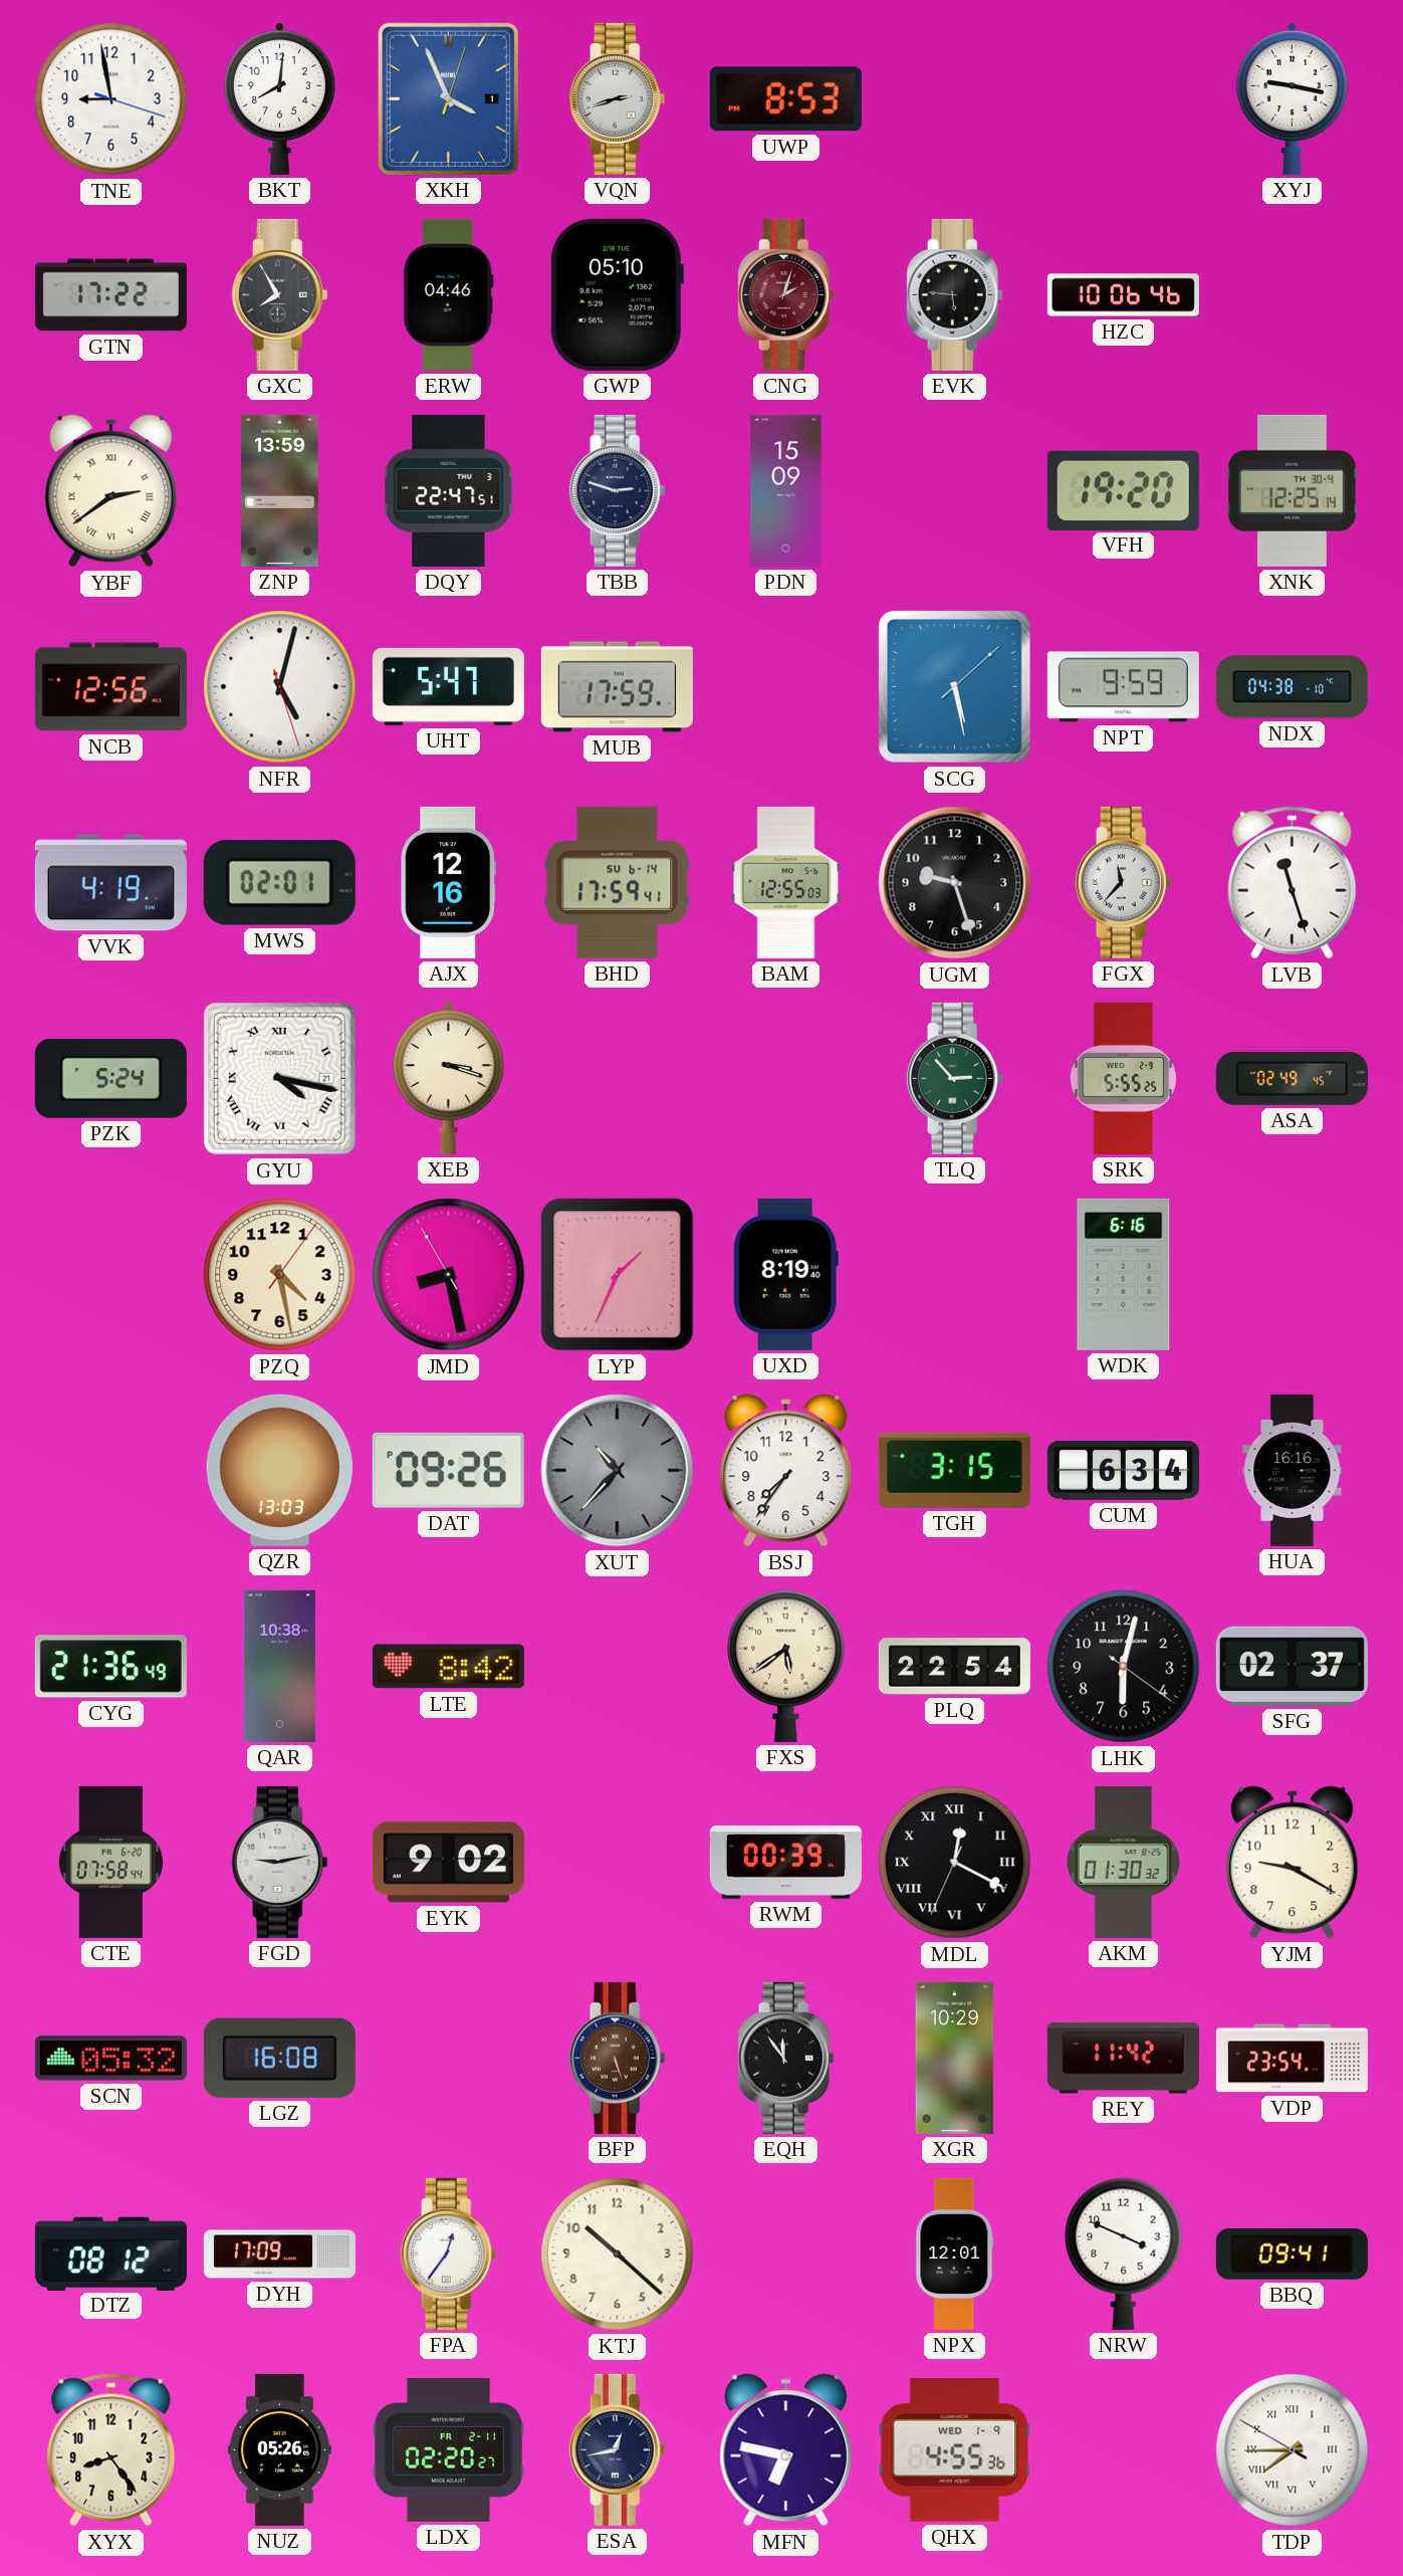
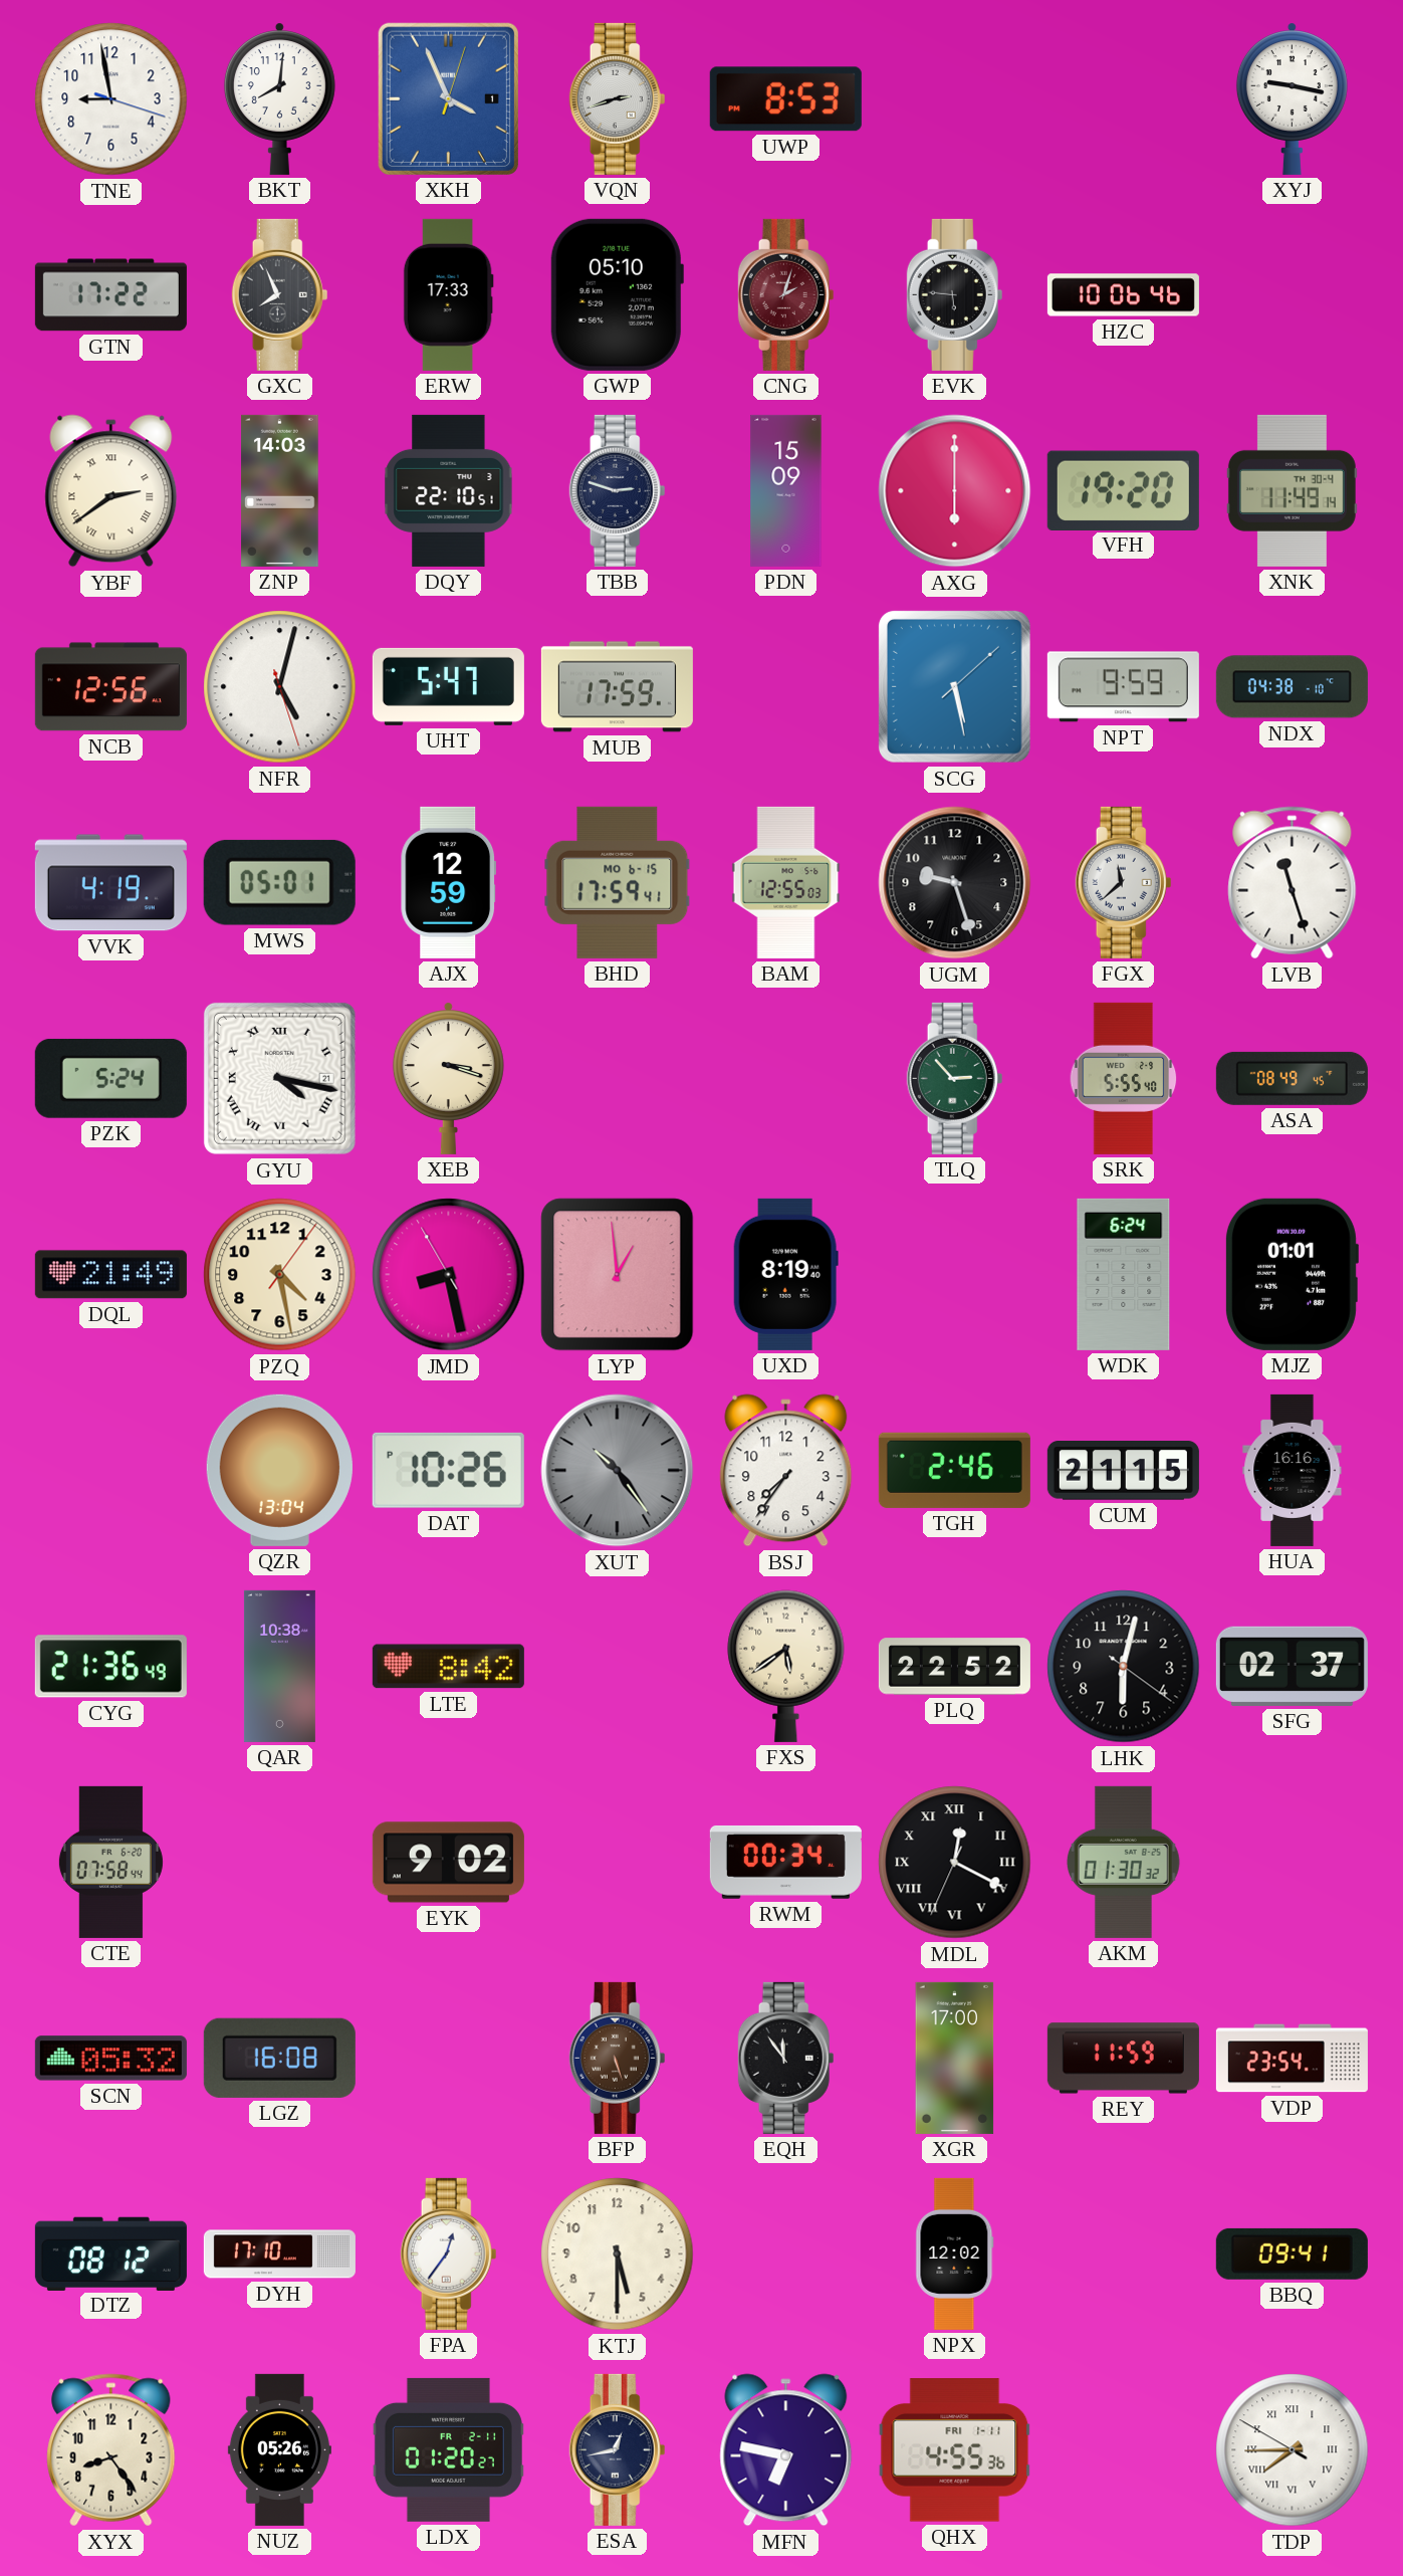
GXC: 7:55 -> 7:56
ERW: 04:46 -> 17:33
ZNP: 13:59 -> 14:03
DQY: 22:47 -> 22:10
AXG: none -> 6:00
XNK: 12:25 -> 11:49
MWS: 02:01 -> 05:01
AJX: 12:16 -> 12:59
BHD date: SU 6-14 -> MO 6-15
FGX: 11:37 -> 11:38
SRK: 5:55:25 -> 5:55:40
ASA: 02:49 -> 08:49
DQL: none -> 21:49
LYP: 1:34 -> 12:59
WDK: 6:16 -> 6:24
MJZ: none -> 01:01
QZR: 13:03 -> 13:04
DAT: 09:26 -> 10:26
XUT: 10:37 -> 10:24
TGH: 3:15 -> 2:46
CUM: 6:34 -> 21:15
PLQ: 22:54 -> 22:52
FGD: 9:13 -> none
RWM: 00:39 -> 00:34
YJM: 9:20 -> none
XGR: 10:29 -> 17:00
REY: 11:42 -> 11:59
DYH: 17:09 -> 17:10
KTJ: 10:22 -> 5:30
NPX: 12:01 -> 12:02
NRW: 3:49 -> none
LDX: 02:20 -> 01:20
QHX date: WED 1-9 -> FRI 1-11
